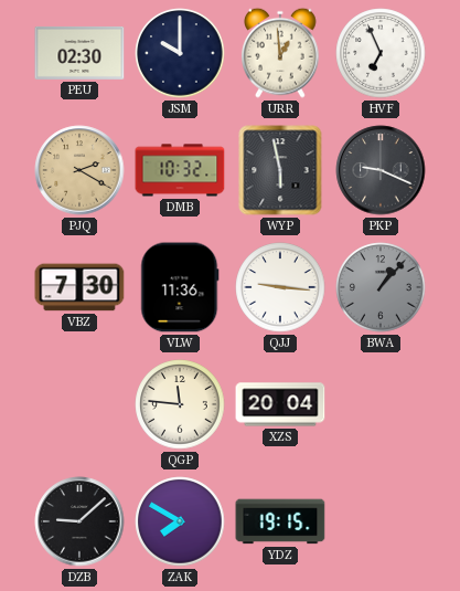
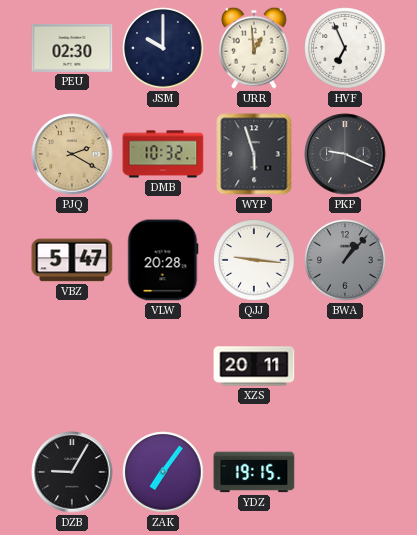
WYP: 5:58 -> 5:57
VBZ: 7:30 -> 5:47
VLW: 11:36 -> 20:28
QGP: 11:46 -> none
XZS: 20:04 -> 20:11
DZB: 9:08 -> 9:05
ZAK: 7:50 -> 7:06
